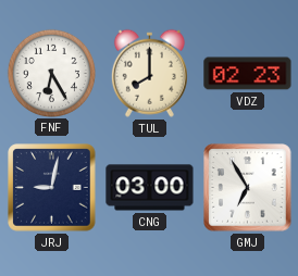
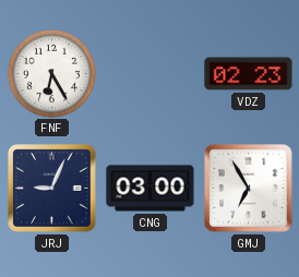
TUL: 8:00 -> none
JRJ: 9:02 -> 9:04
